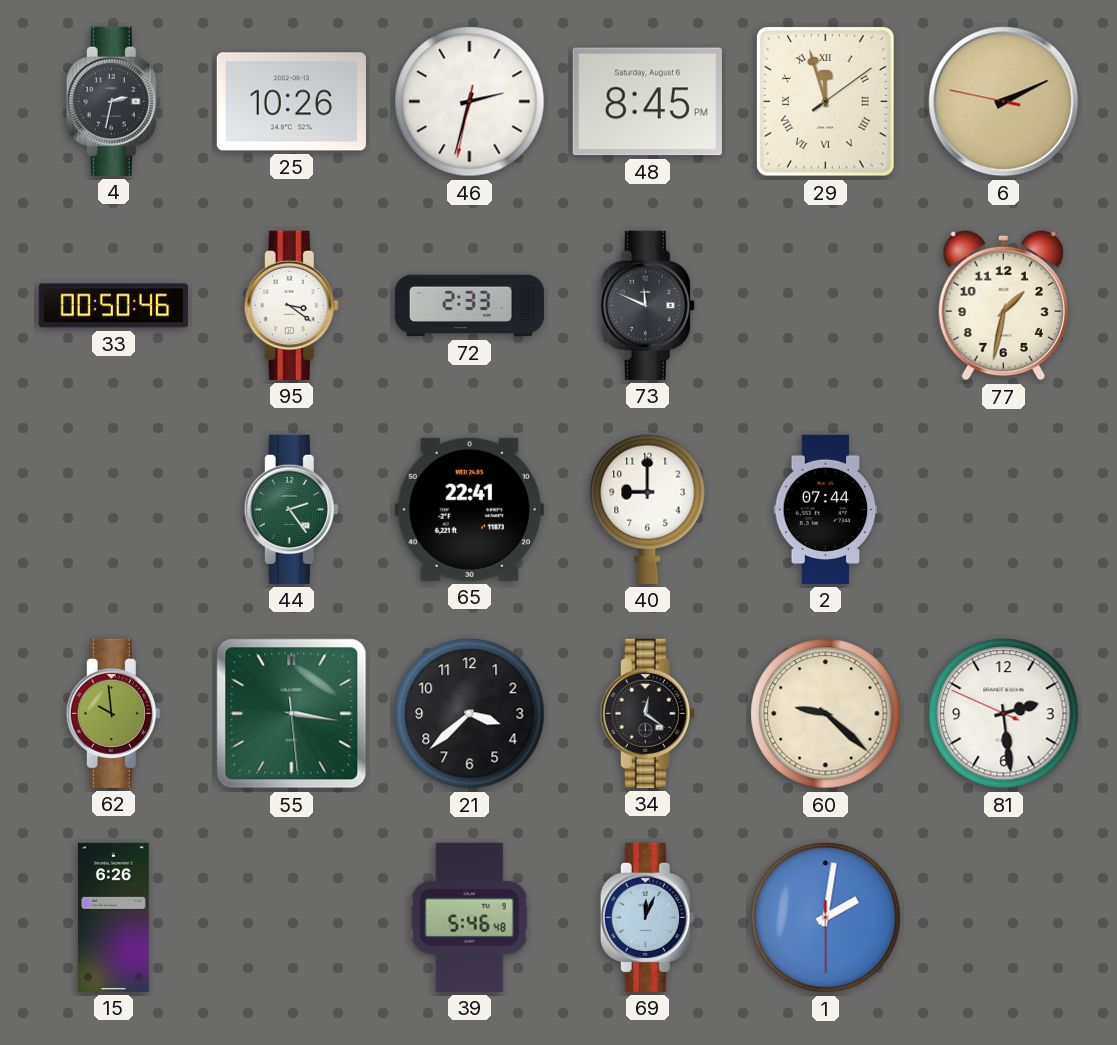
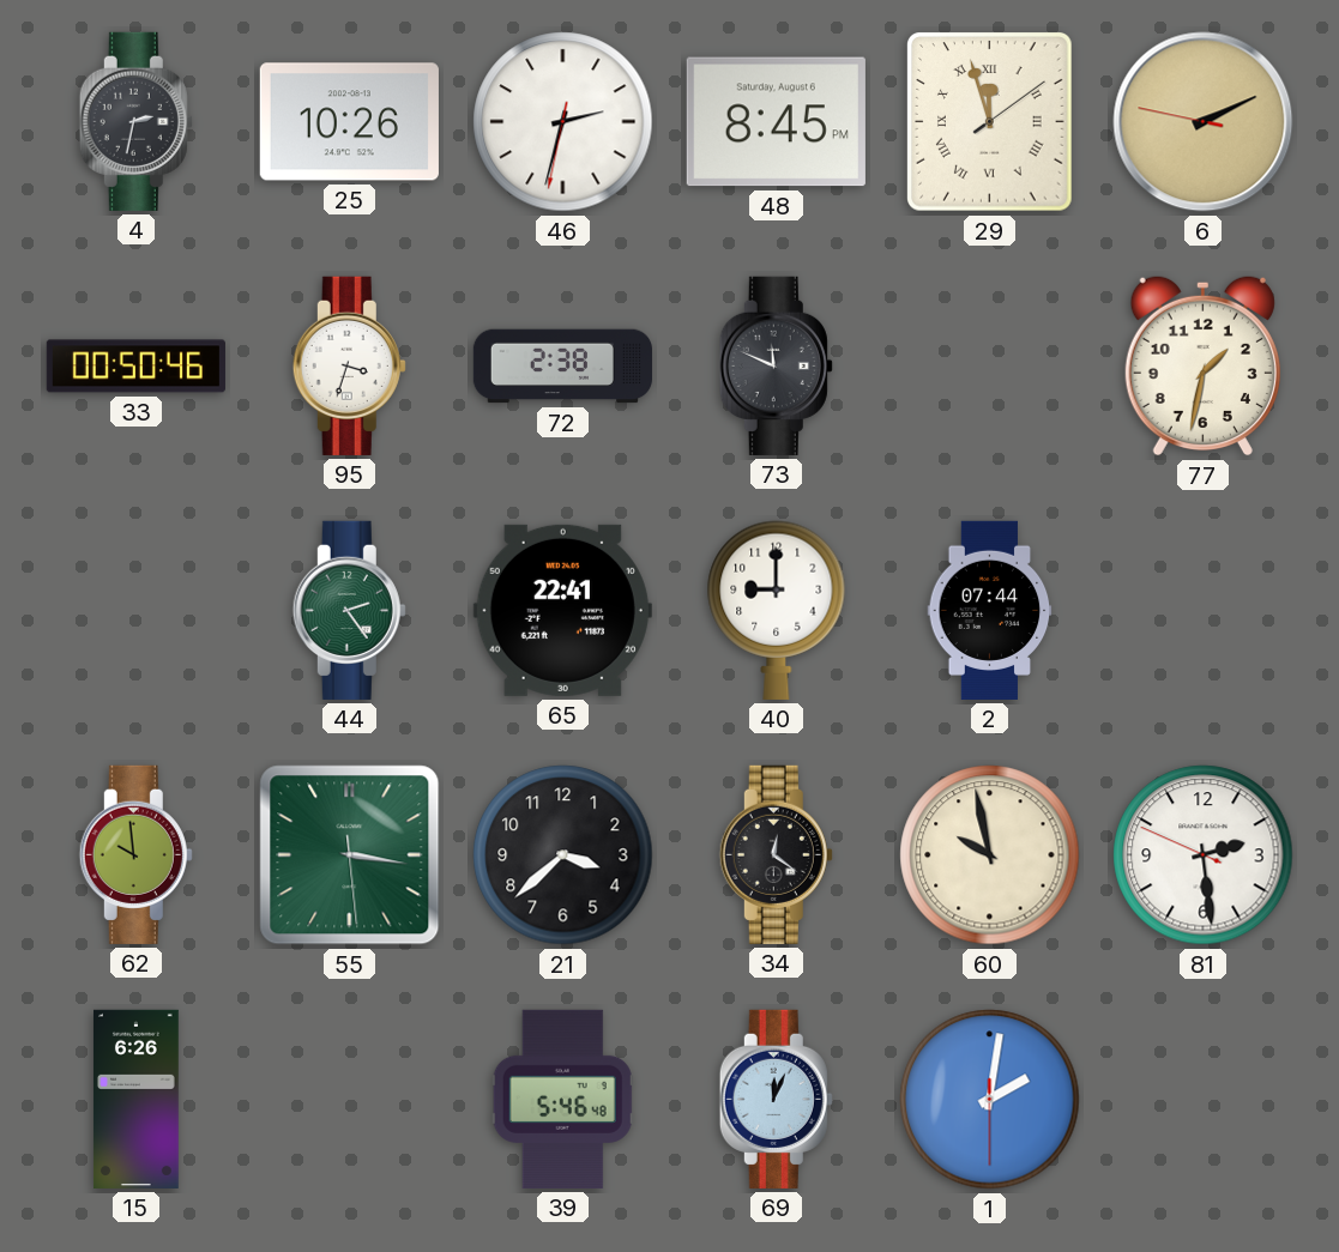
95: 3:21 -> 3:33
72: 2:33 -> 2:38
60: 9:22 -> 9:58
